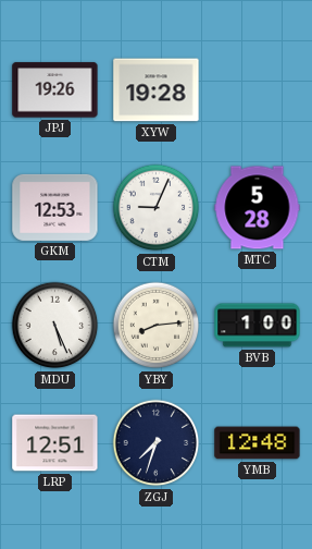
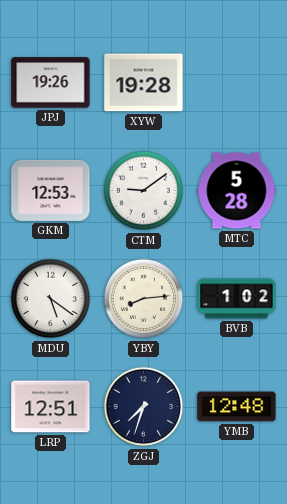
CTM: 9:04 -> 9:09
MDU: 5:26 -> 5:21
BVB: 1:00 -> 1:02
